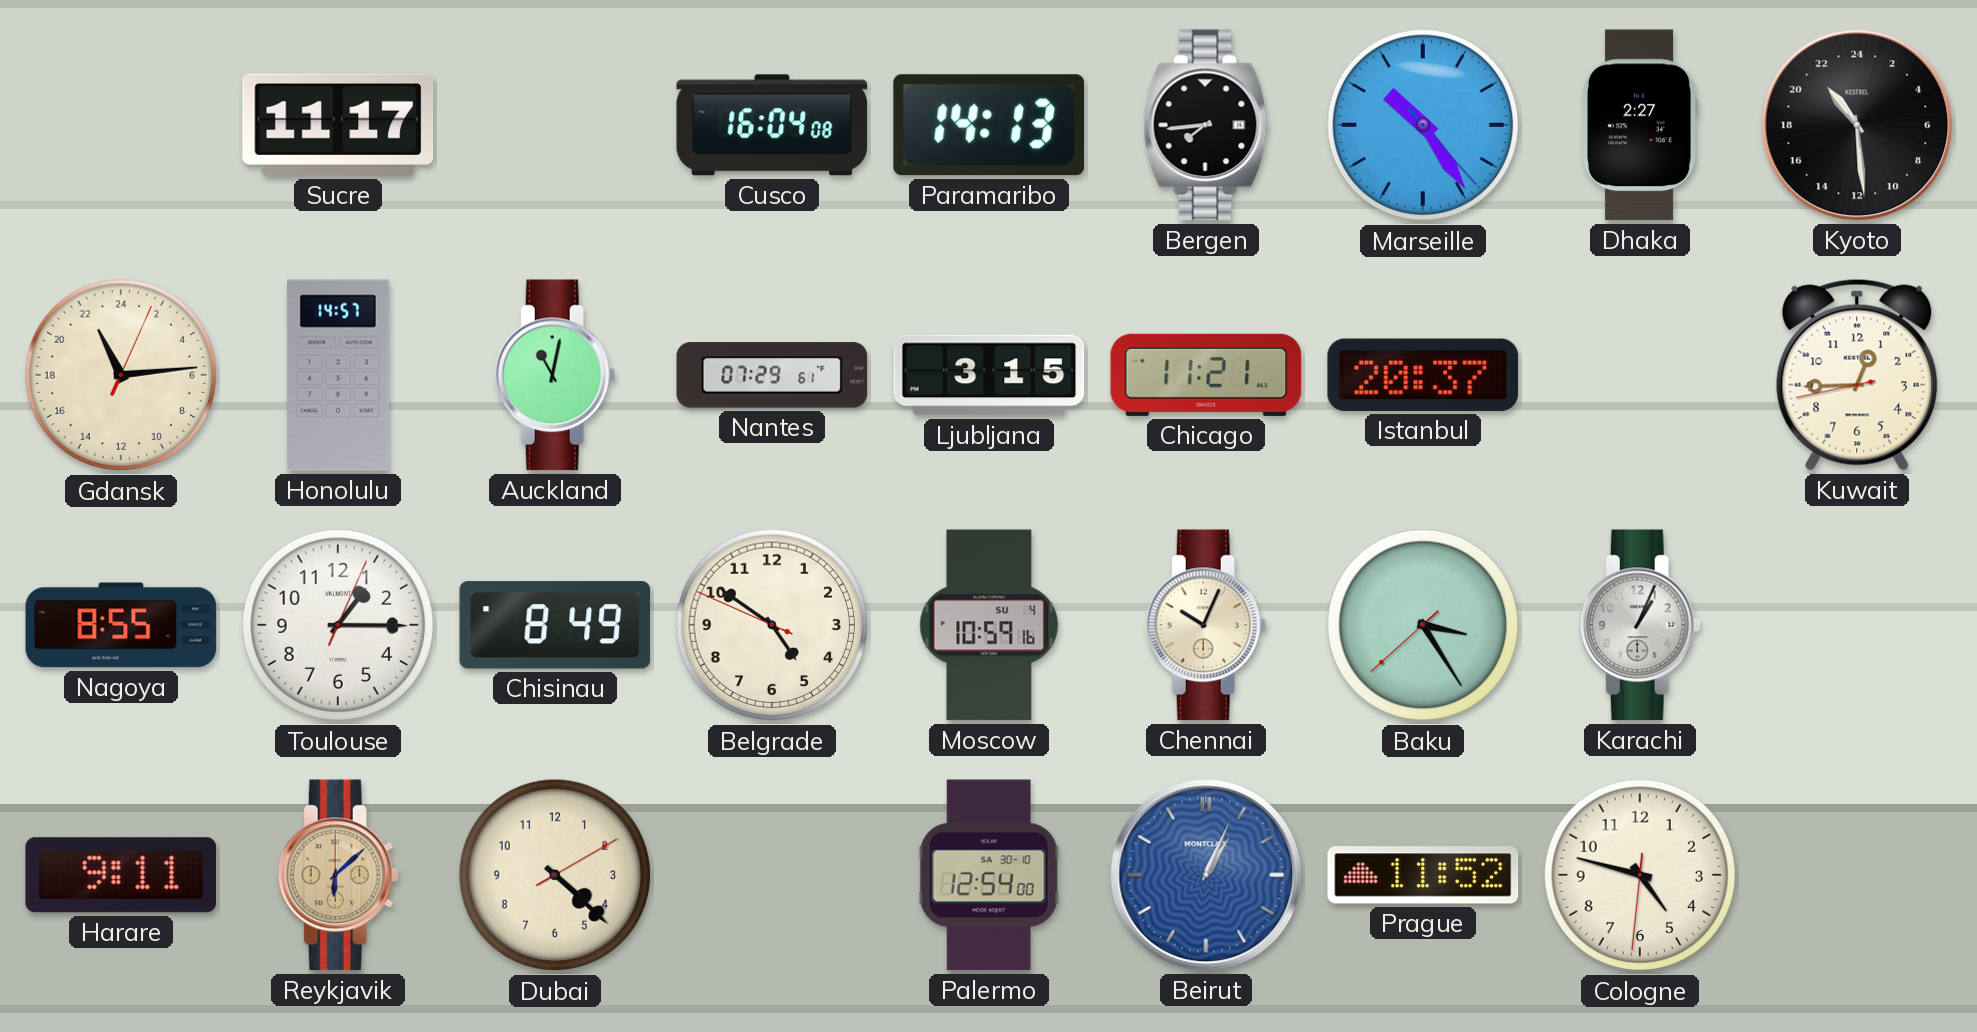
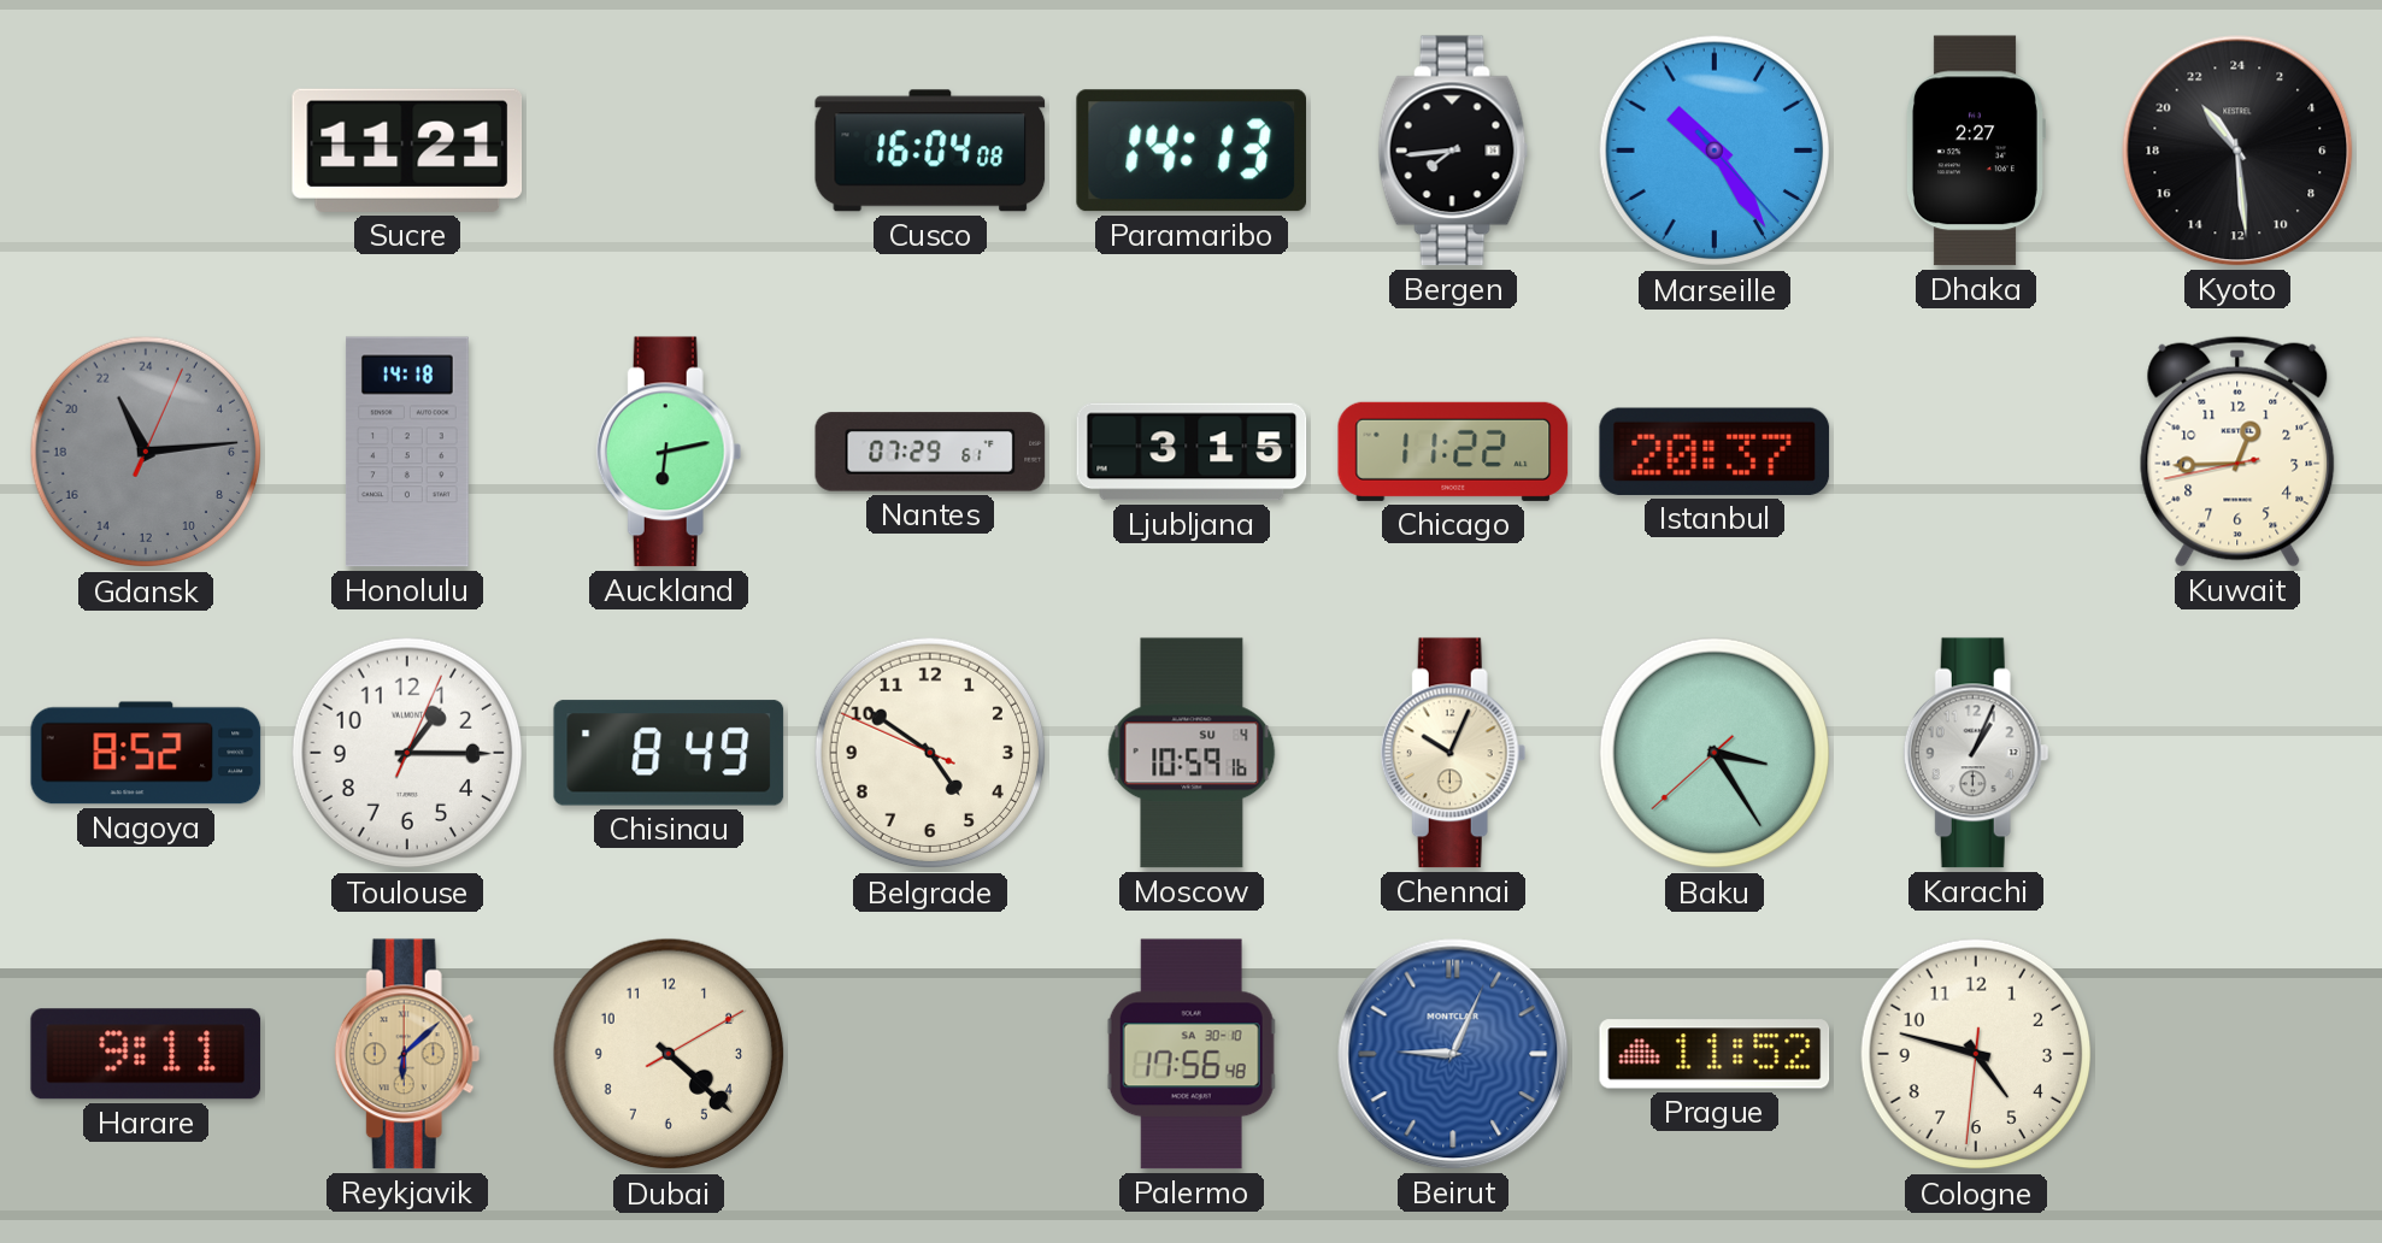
Sucre: 11:17 -> 11:21
Gdansk dial: cream -> grey
Honolulu: 14:57 -> 14:18
Auckland: 11:02 -> 6:13
Chicago: 11:21 -> 11:22
Nagoya: 8:55 -> 8:52
Palermo: 12:54 -> 17:56
Beirut: 1:04 -> 9:04
